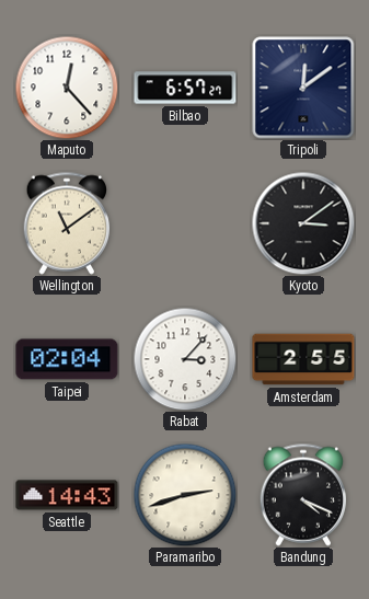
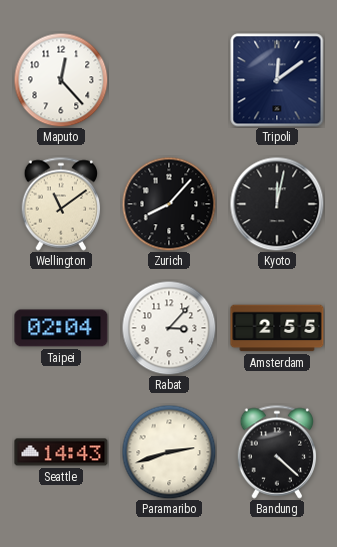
Bilbao: 6:57 -> none
Zurich: none -> 8:07
Kyoto: 3:09 -> 12:02
Bandung: 4:19 -> 4:22
